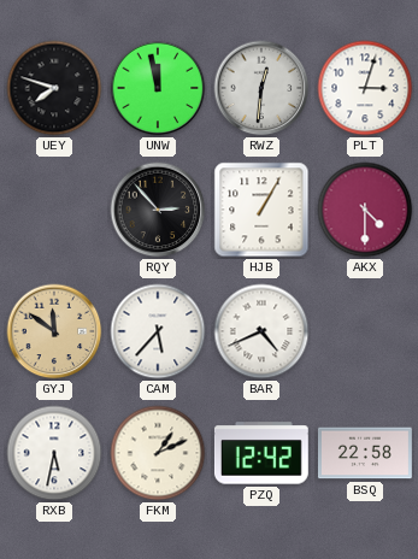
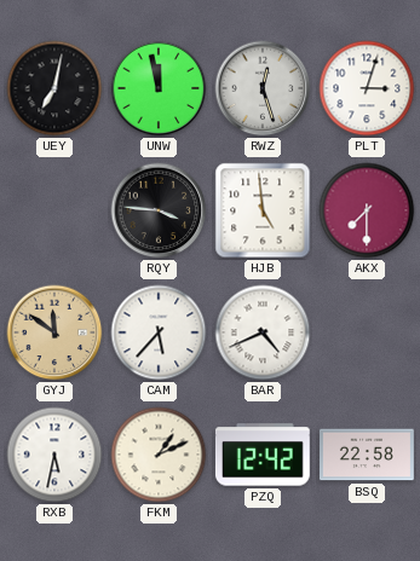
UEY: 7:48 -> 7:02
RWZ: 12:31 -> 12:27
RQY: 2:53 -> 3:46
HJB: 1:05 -> 4:59
AKX: 4:30 -> 7:30
